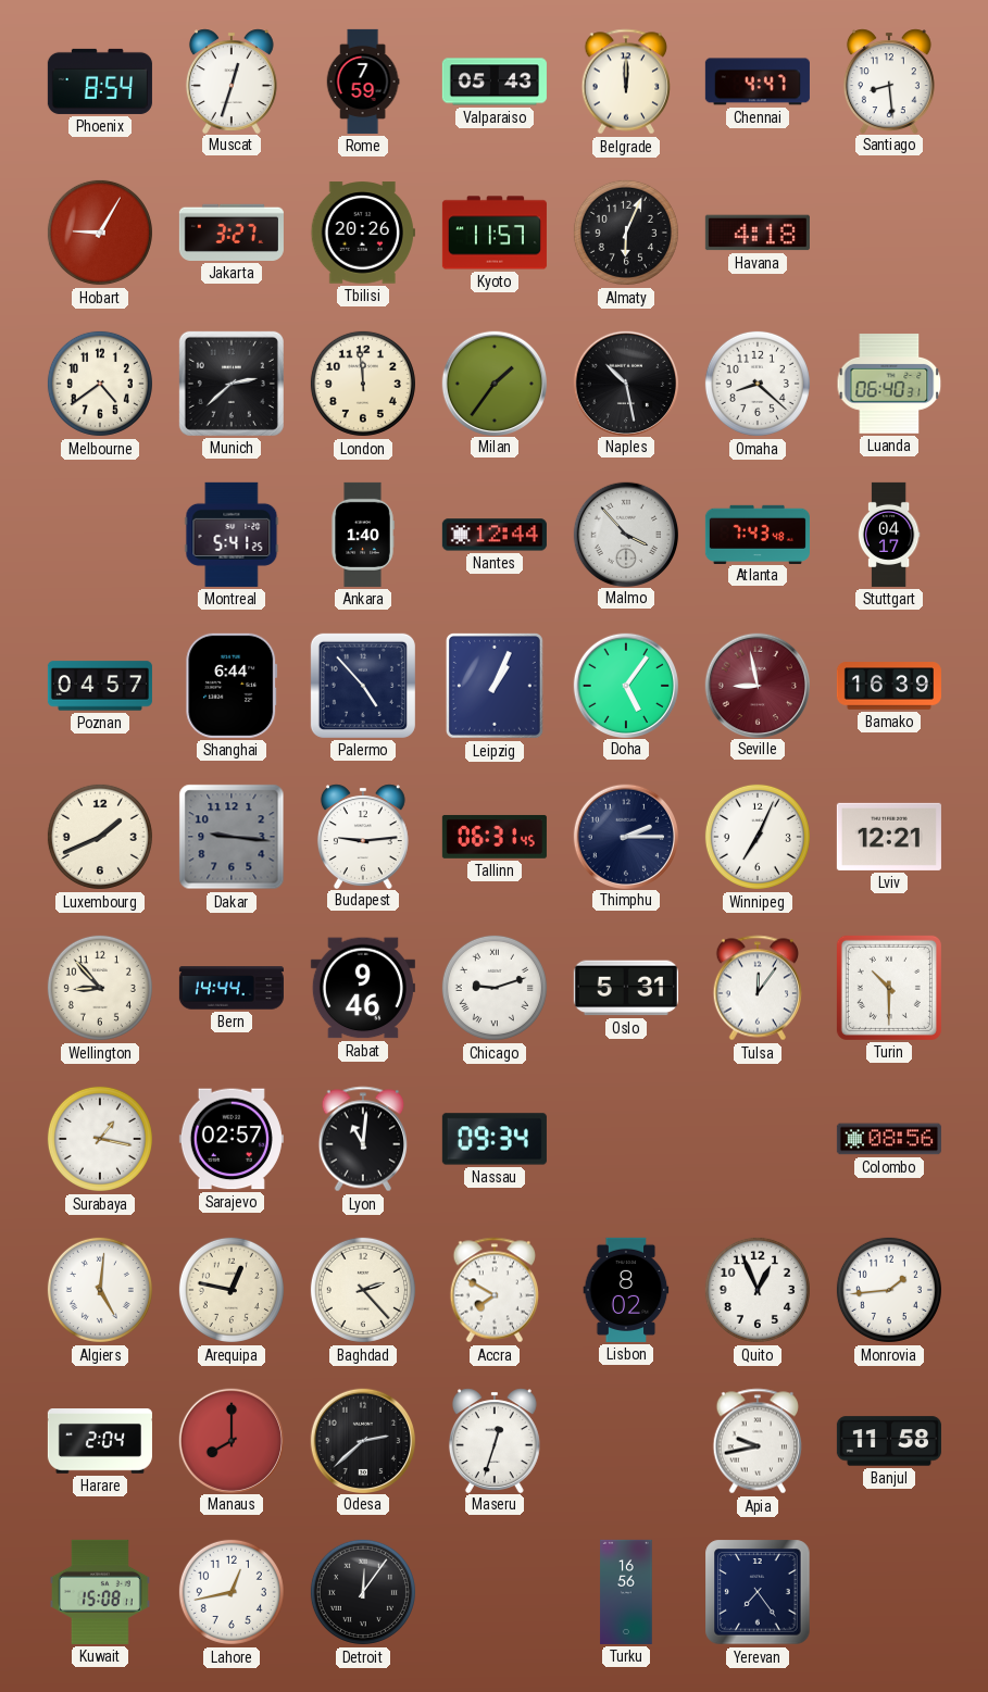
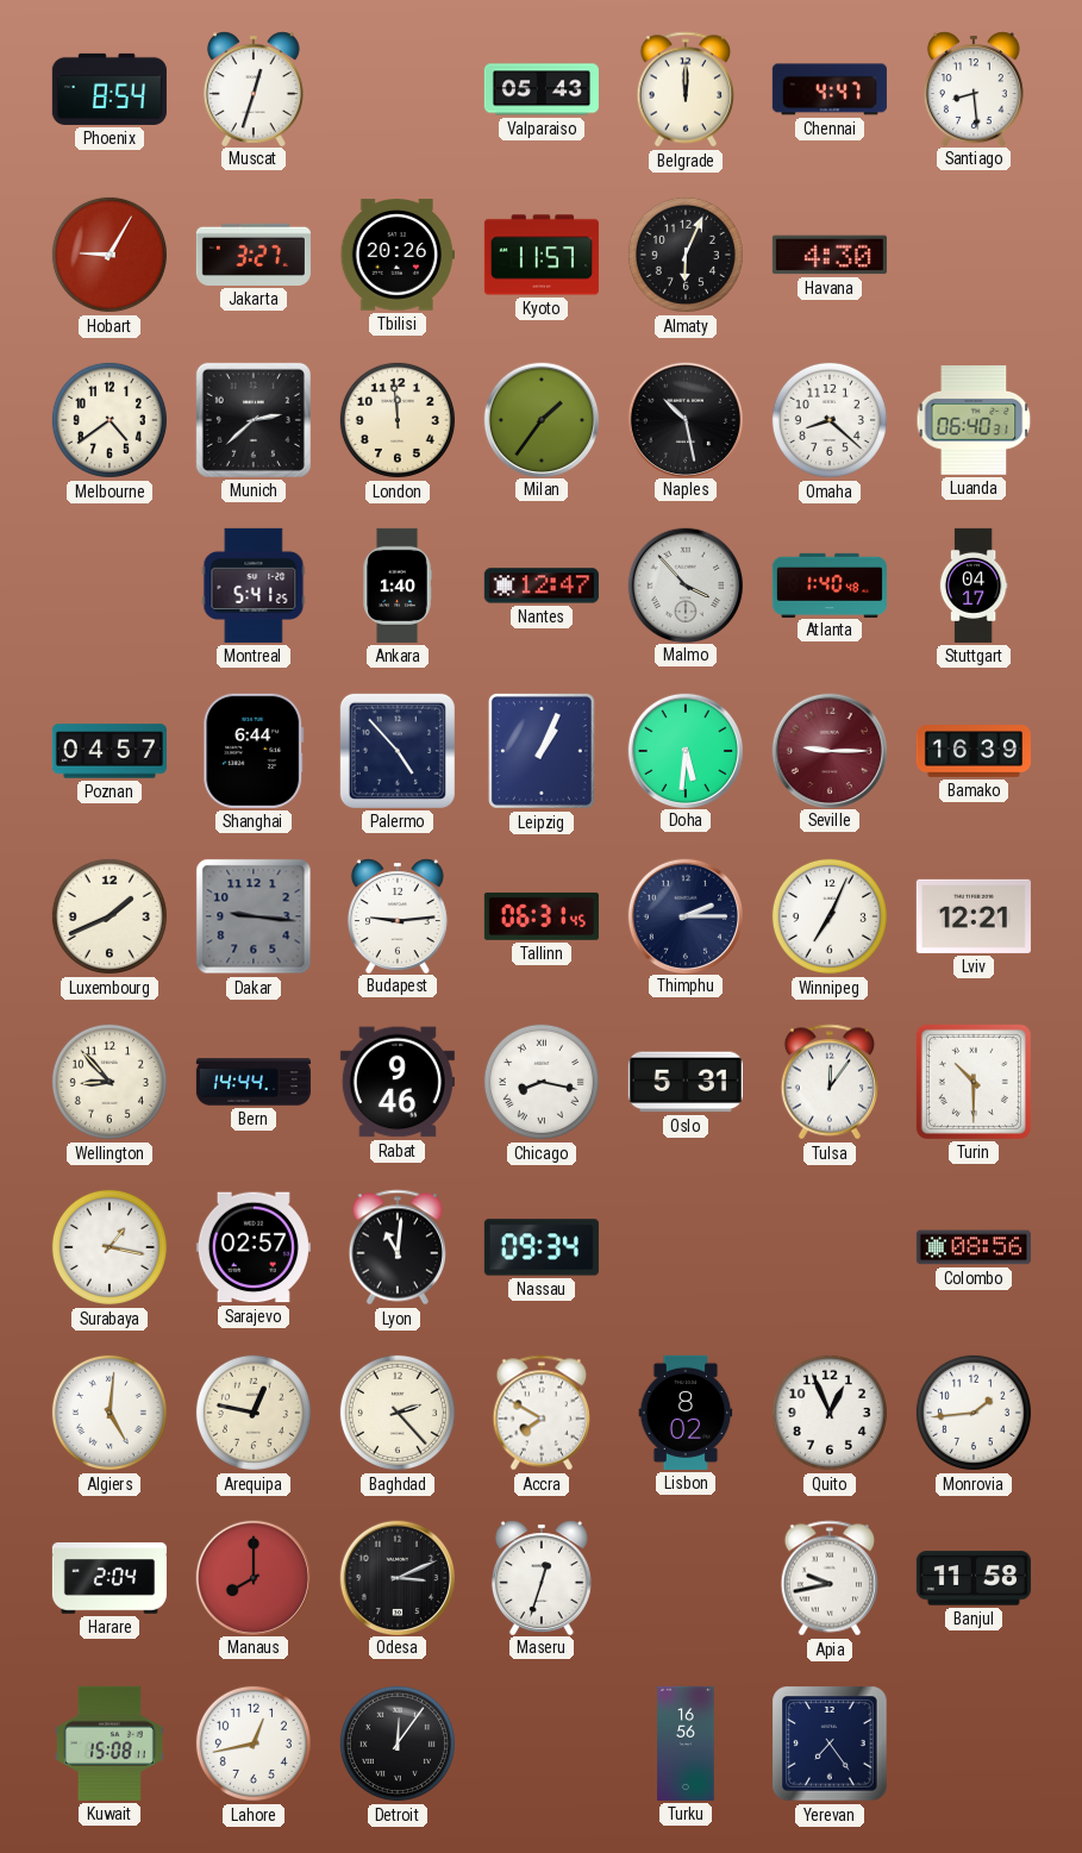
Rome: 7:59 -> none
Havana: 4:18 -> 4:30
Nantes: 12:44 -> 12:47
Atlanta: 7:43 -> 1:40
Doha: 5:06 -> 5:31
Seville: 8:58 -> 9:15
Chicago: 9:12 -> 8:17
Odesa: 2:38 -> 3:11
